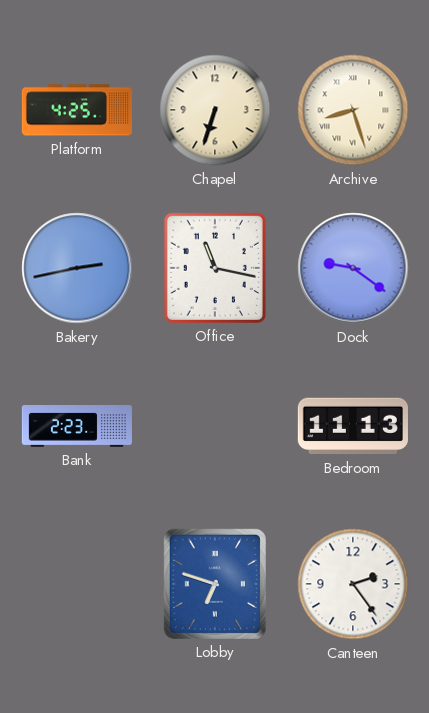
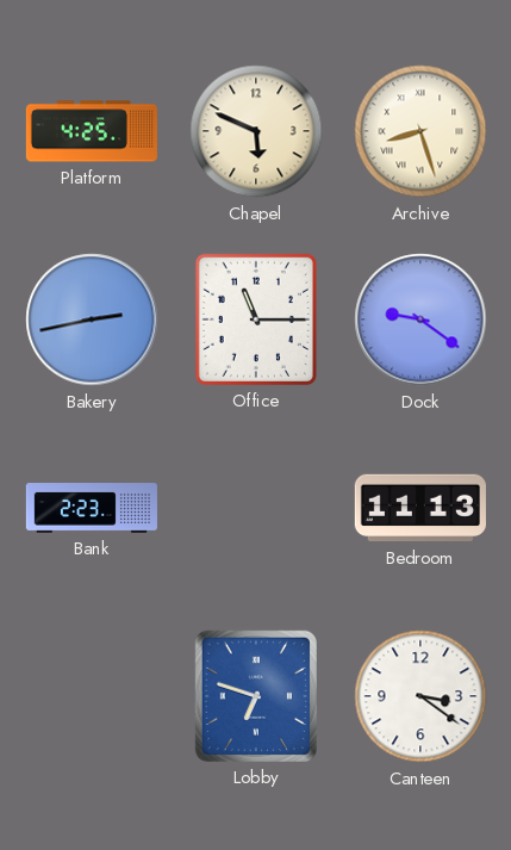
Chapel: 6:33 -> 5:49
Office: 11:17 -> 11:15
Canteen: 2:24 -> 3:21
